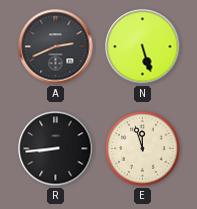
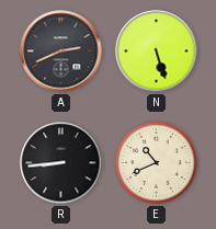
E: 11:57 -> 10:41
